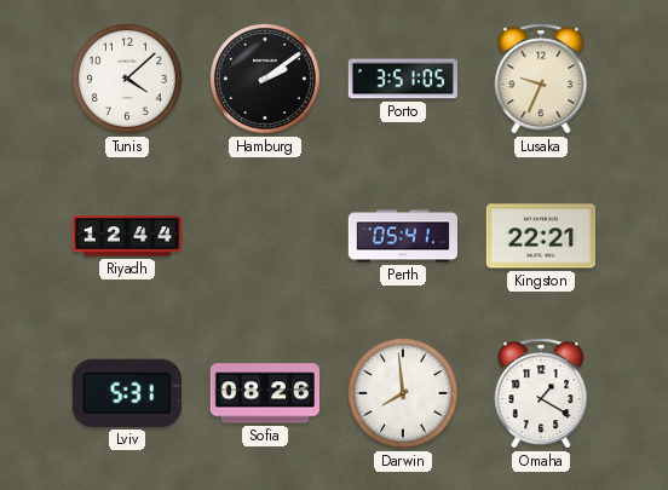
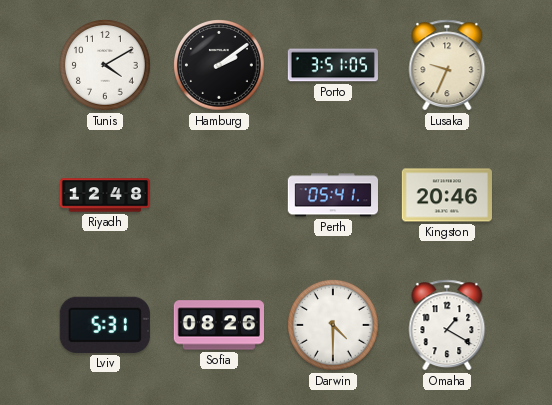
Tunis: 4:08 -> 4:10
Riyadh: 12:44 -> 12:48
Kingston: 22:21 -> 20:46
Darwin: 7:59 -> 4:30
